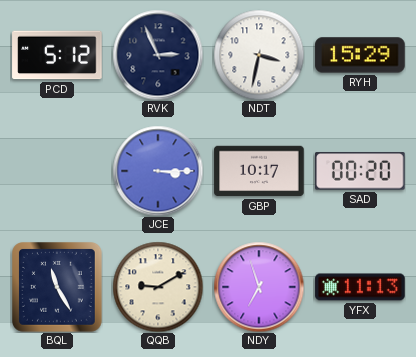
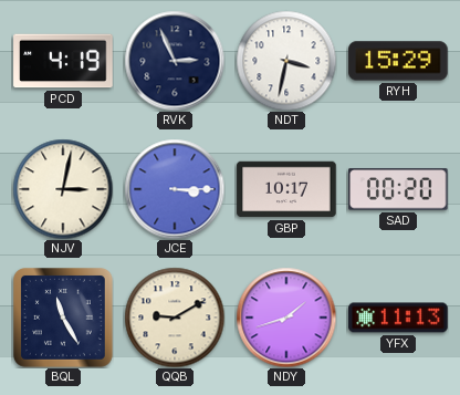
PCD: 5:12 -> 4:19
NJV: none -> 3:02
NDY: 6:57 -> 1:42
